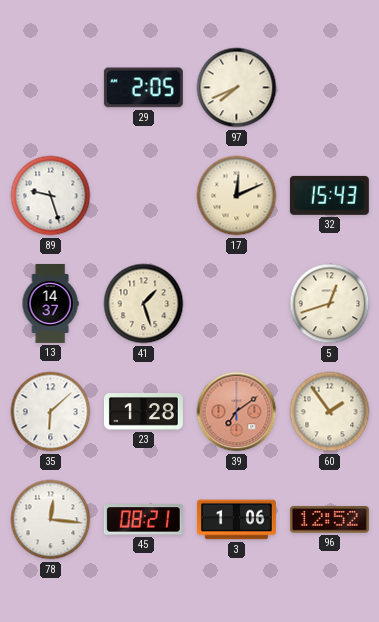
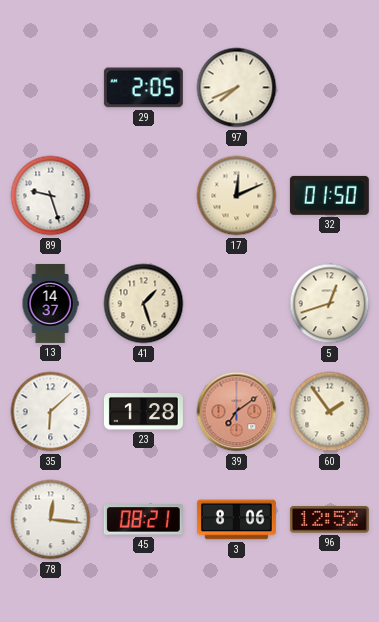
32: 15:43 -> 01:50
3: 1:06 -> 8:06
